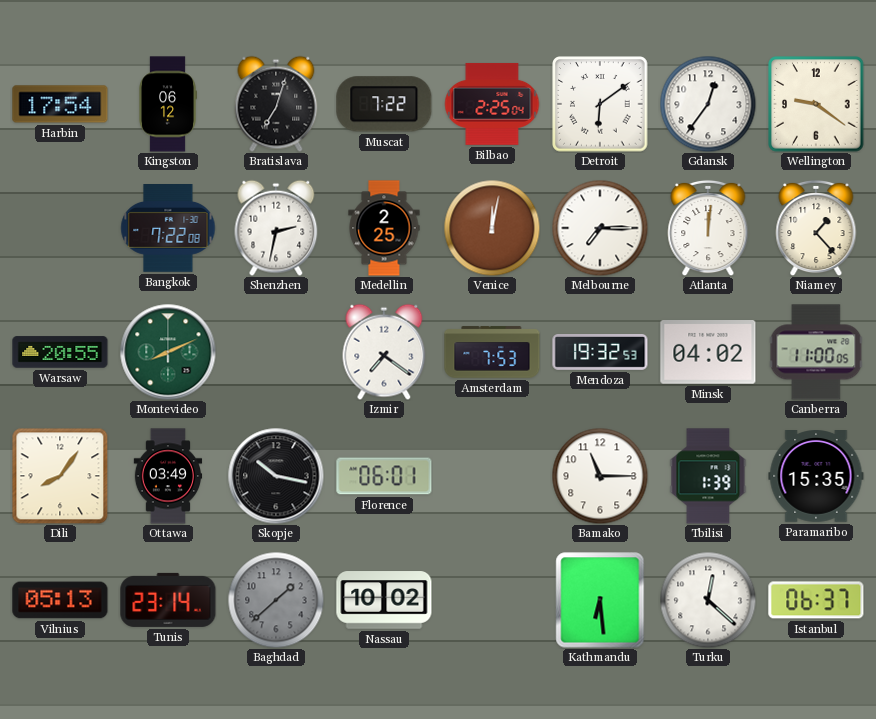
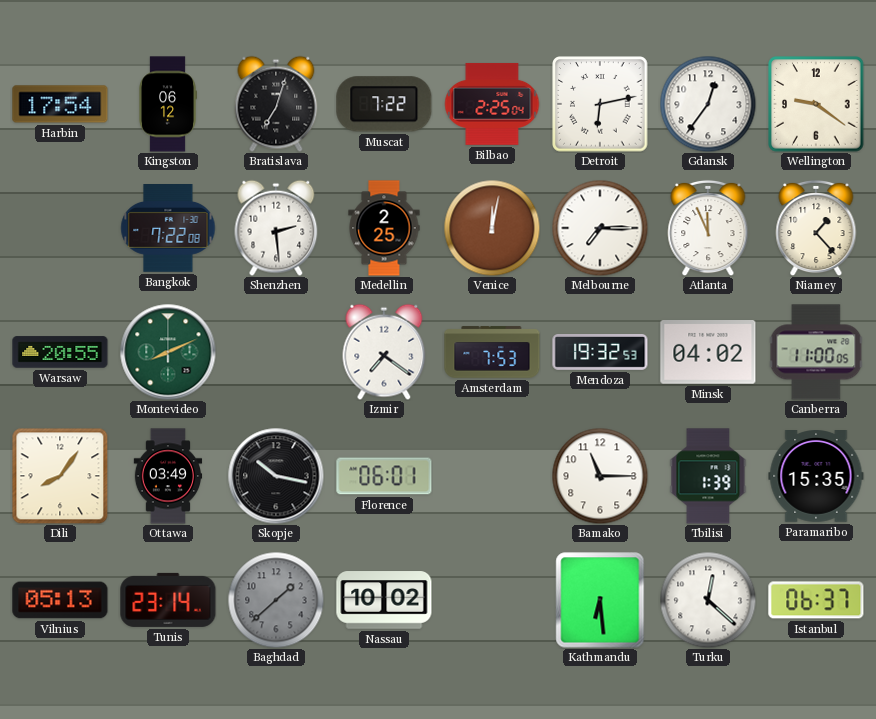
Detroit: 6:09 -> 6:13
Shenzhen: 2:32 -> 2:29
Atlanta: 12:01 -> 11:56
